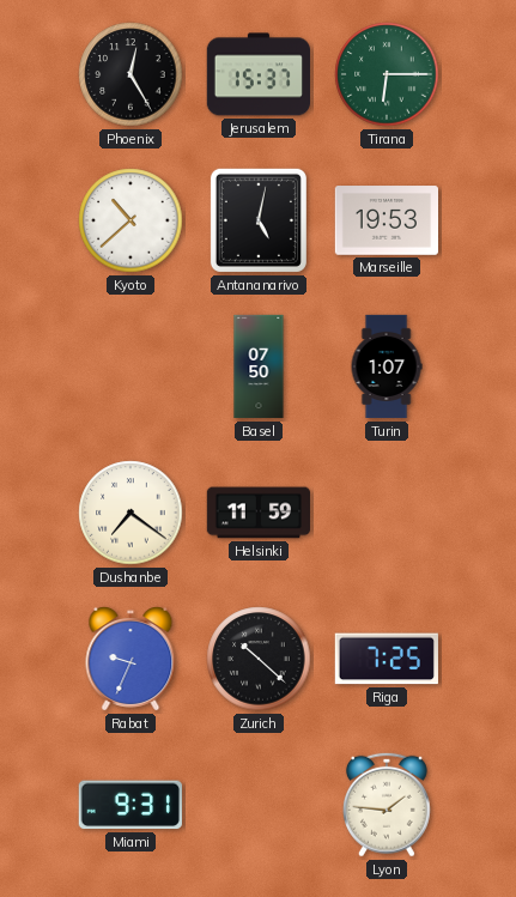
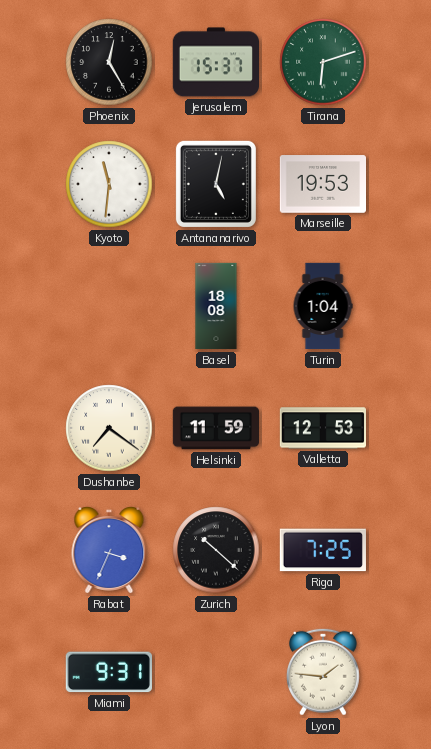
Tirana: 6:15 -> 6:12
Kyoto: 10:38 -> 11:31
Basel: 07:50 -> 18:08
Turin: 1:07 -> 1:04
Valletta: none -> 12:53
Rabat: 9:34 -> 3:34
